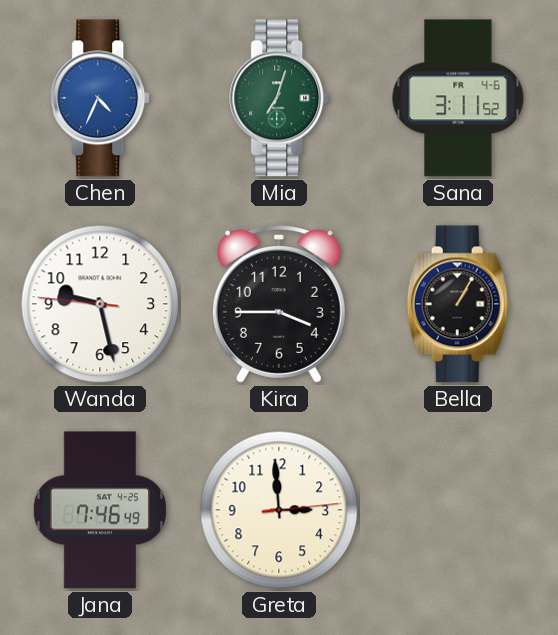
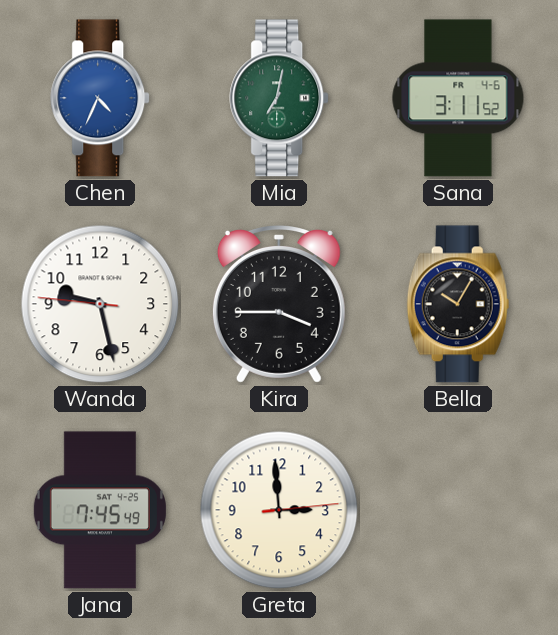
Mia: 7:03 -> 7:02
Bella: 1:05 -> 10:05
Jana: 7:46 -> 7:45
